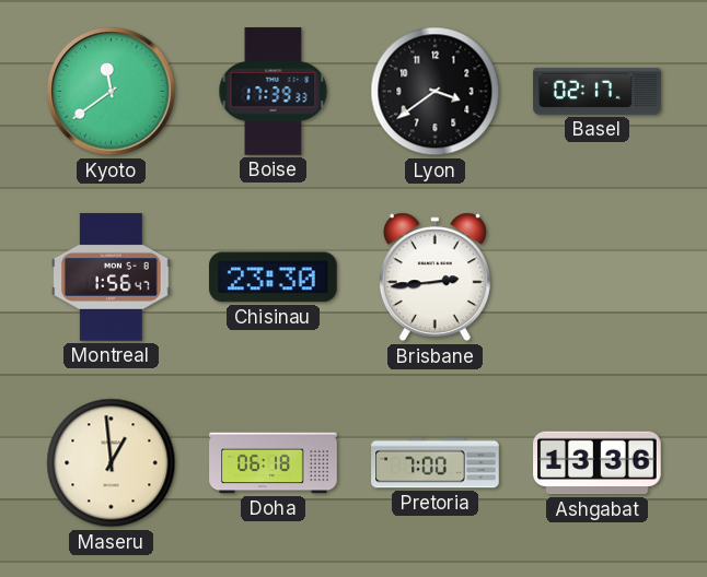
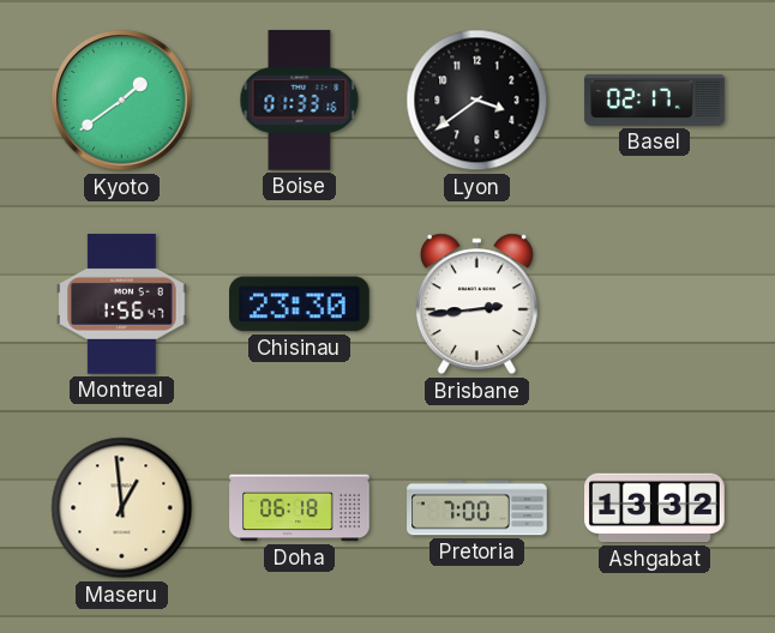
Kyoto: 11:39 -> 1:39
Boise: 17:39 -> 01:33
Ashgabat: 13:36 -> 13:32
